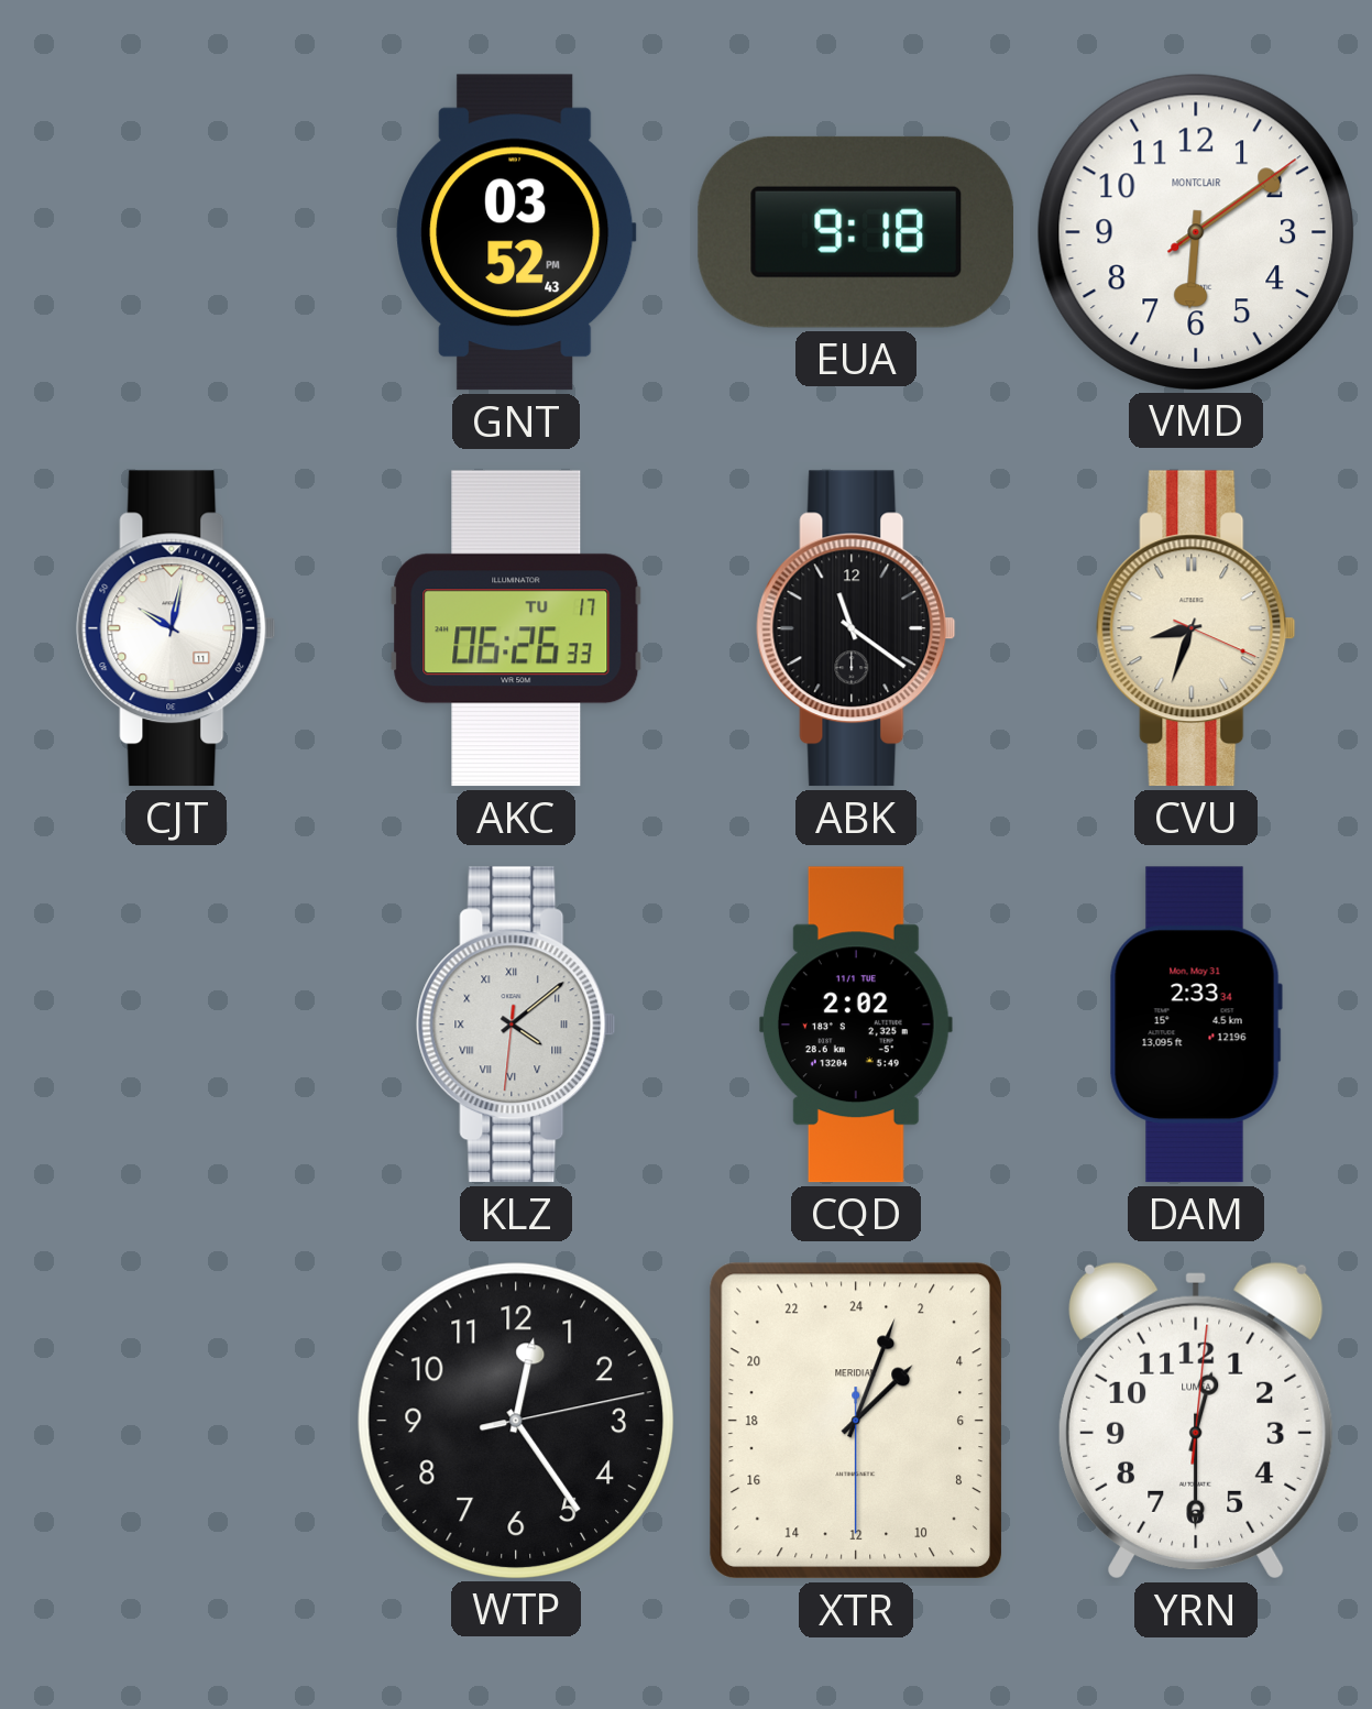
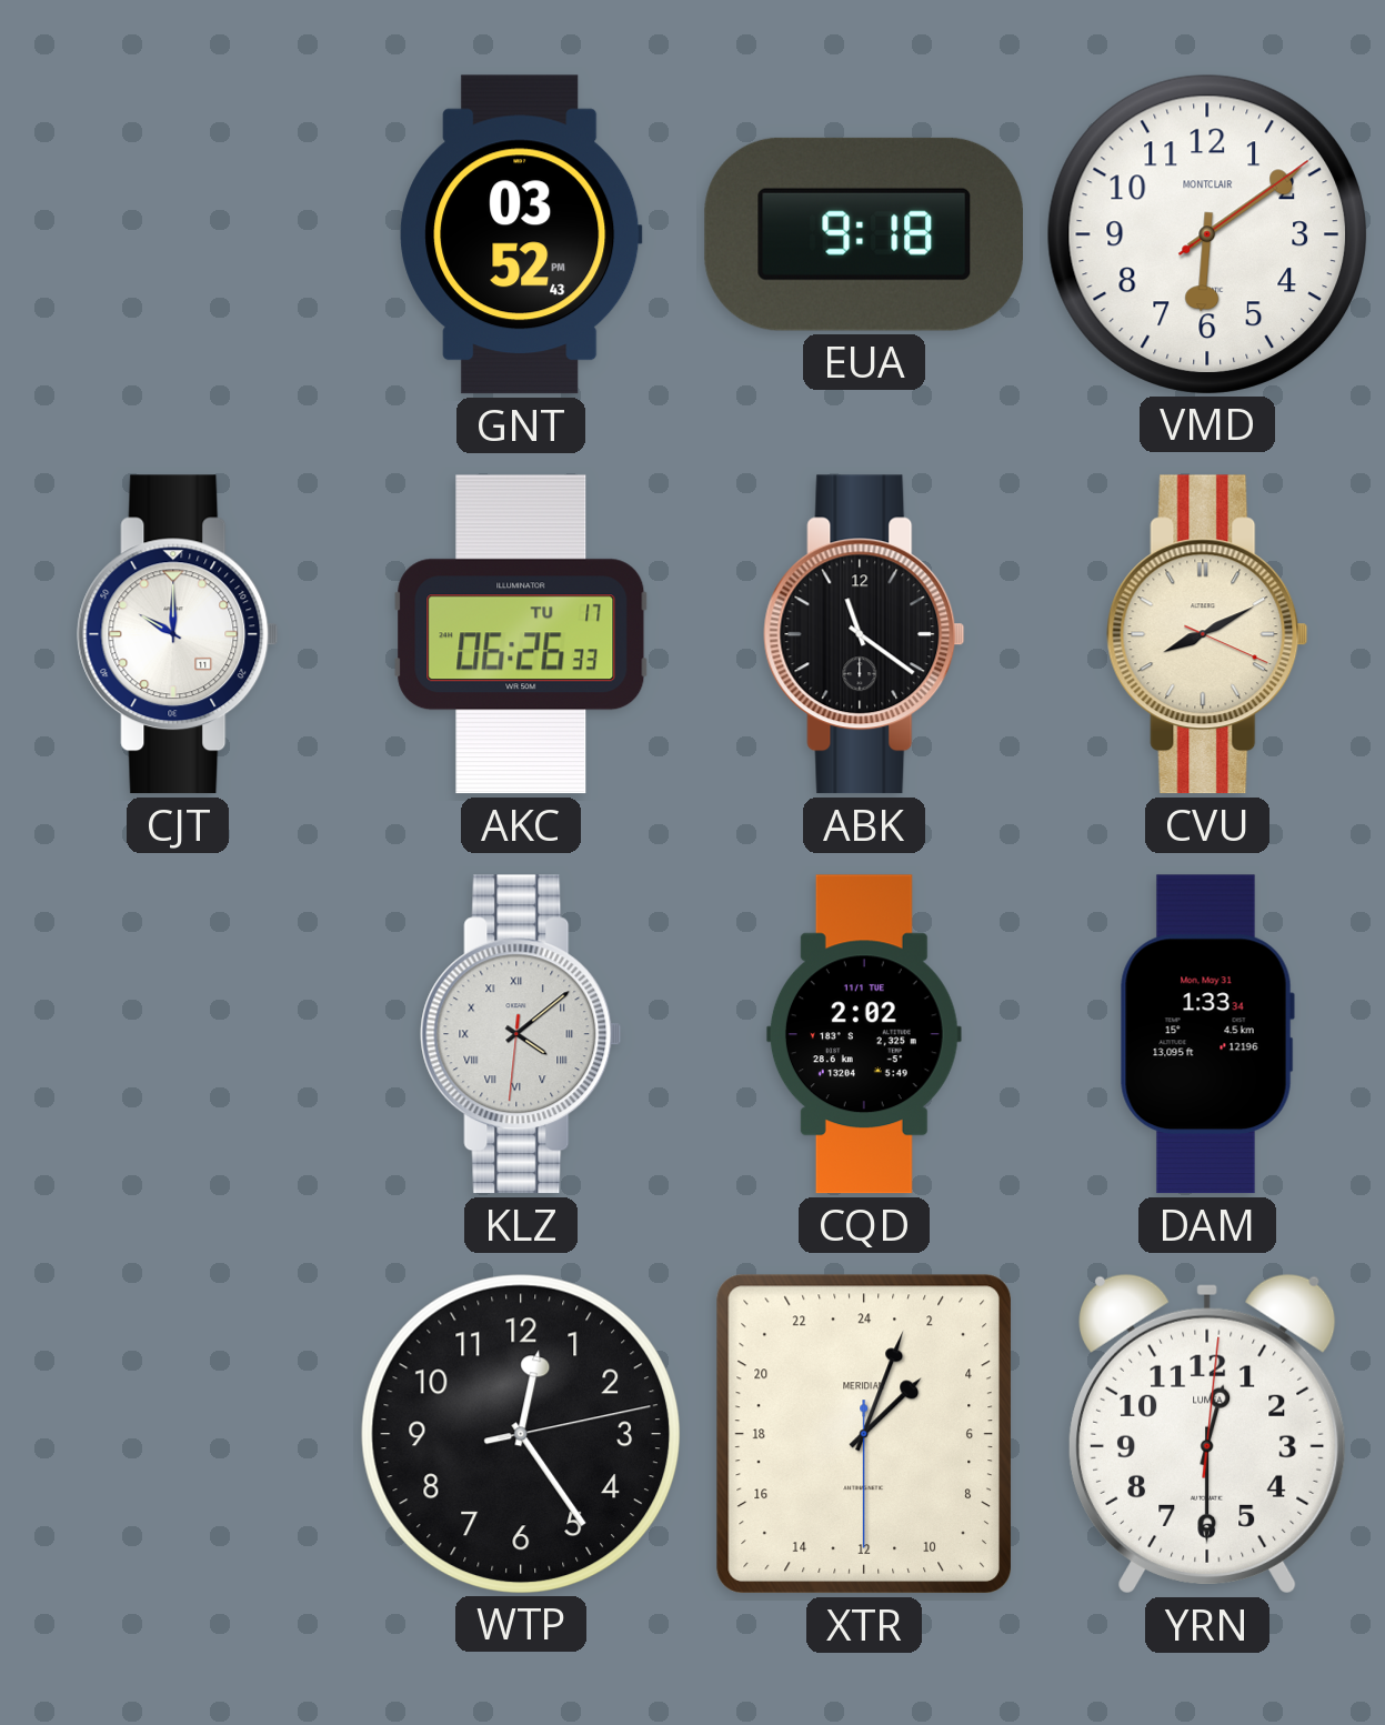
CJT: 10:02 -> 10:00
CVU: 8:33 -> 8:10
DAM: 2:33 -> 1:33
